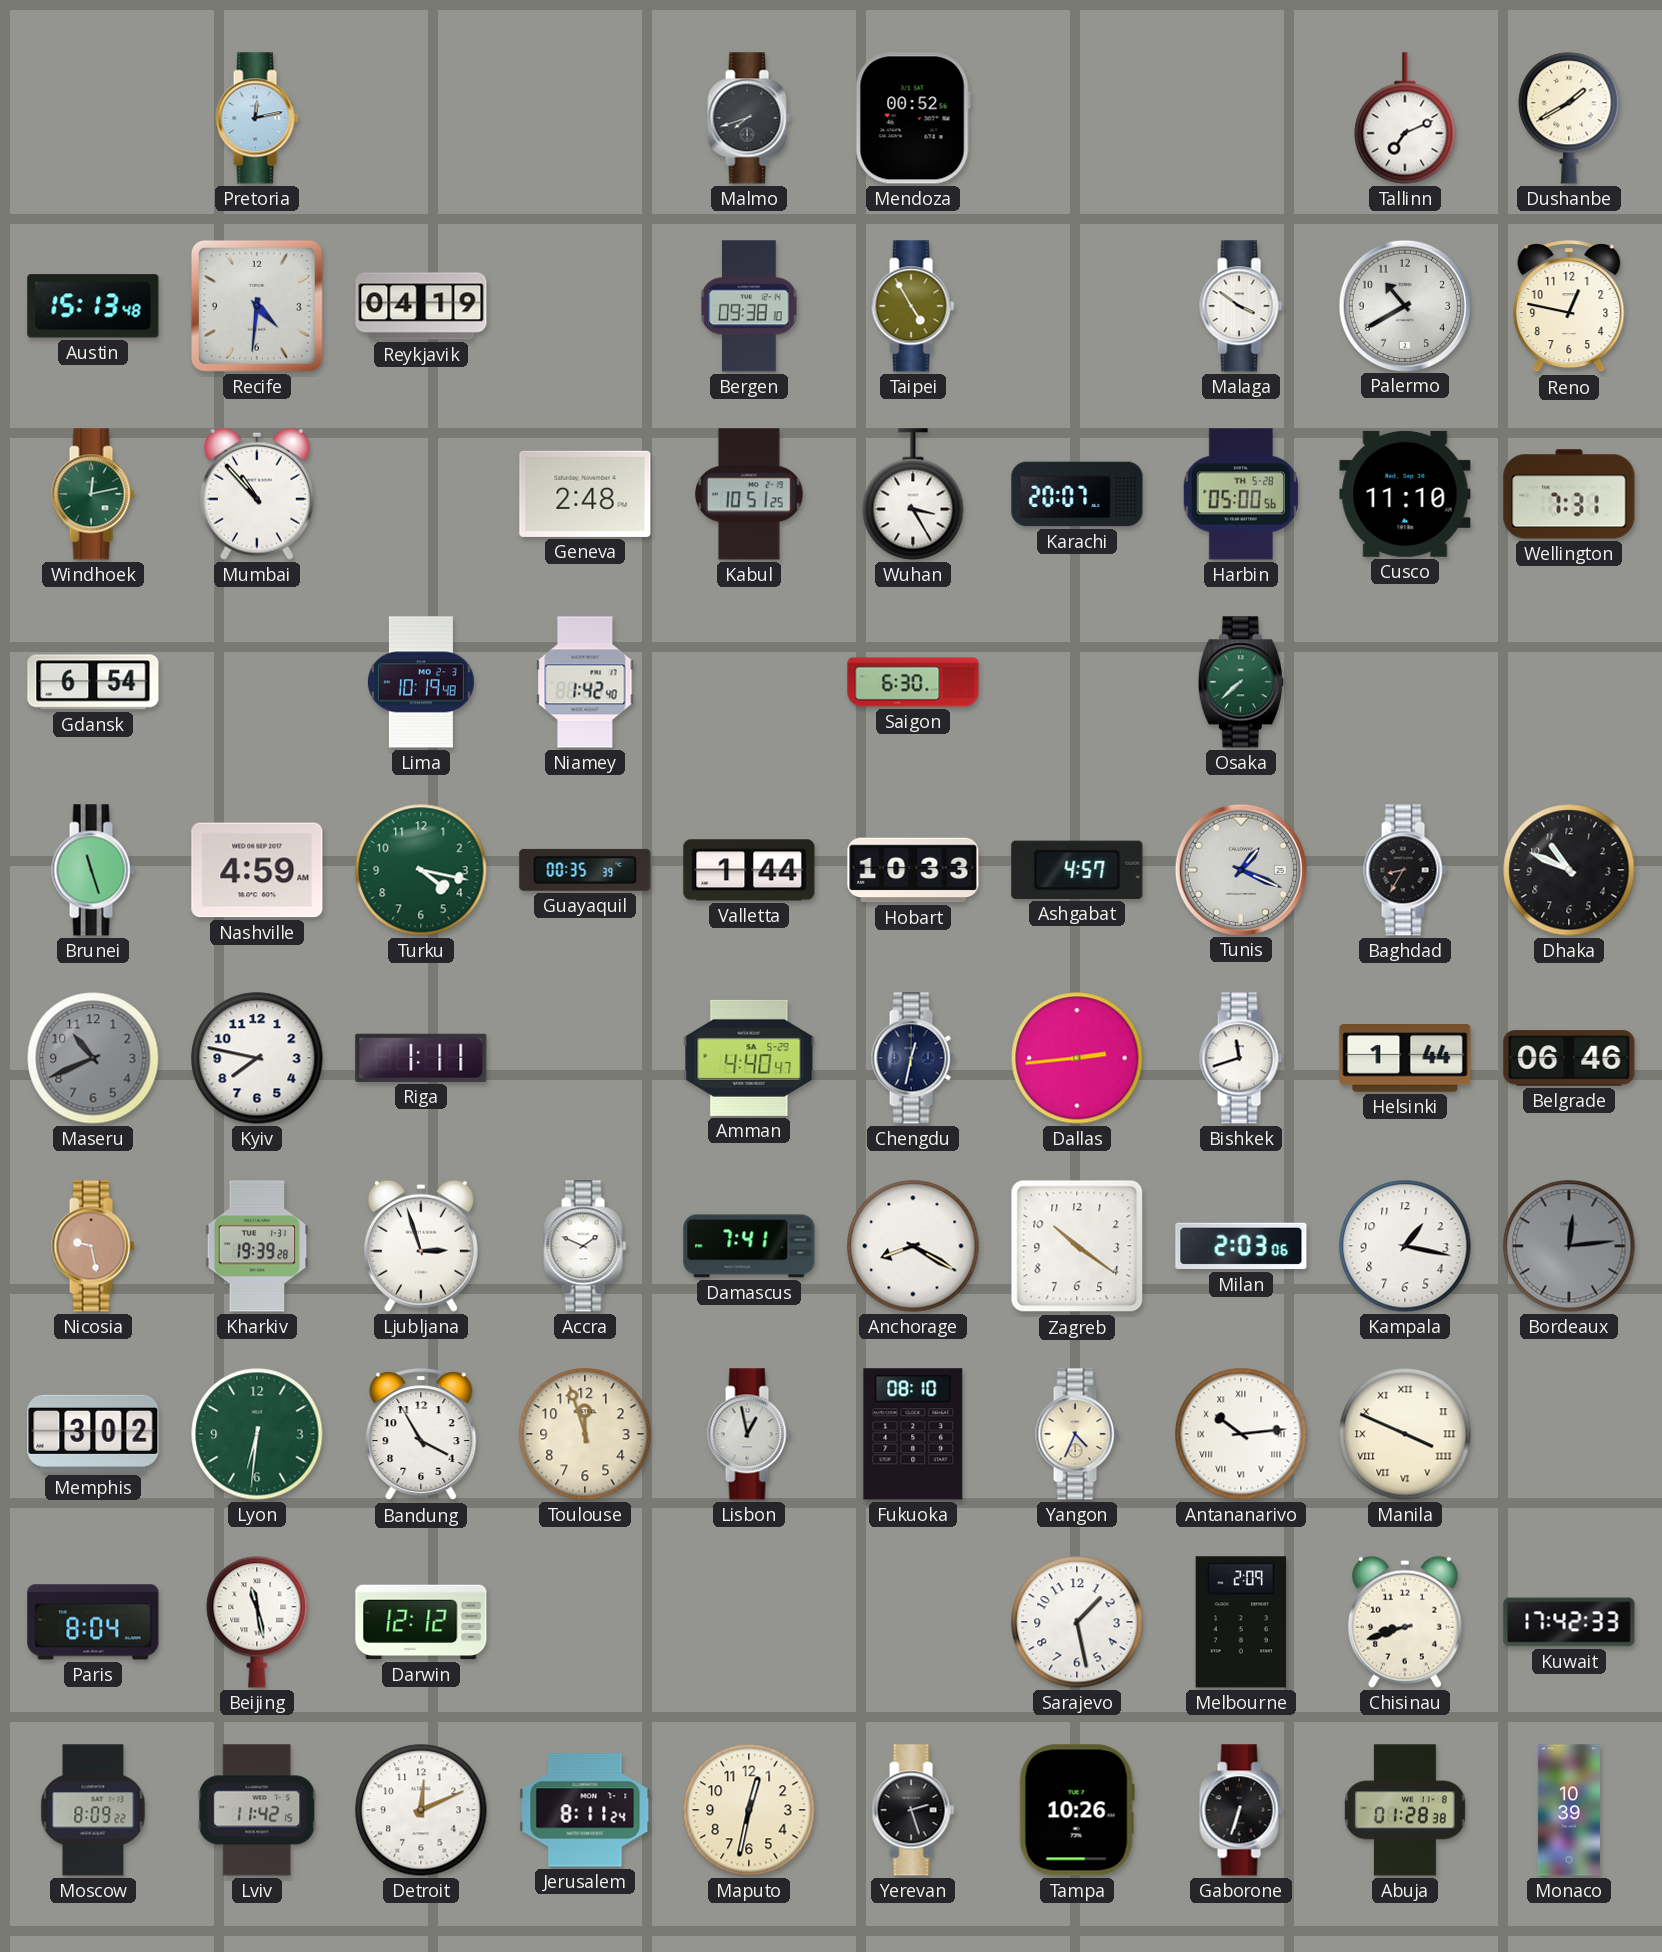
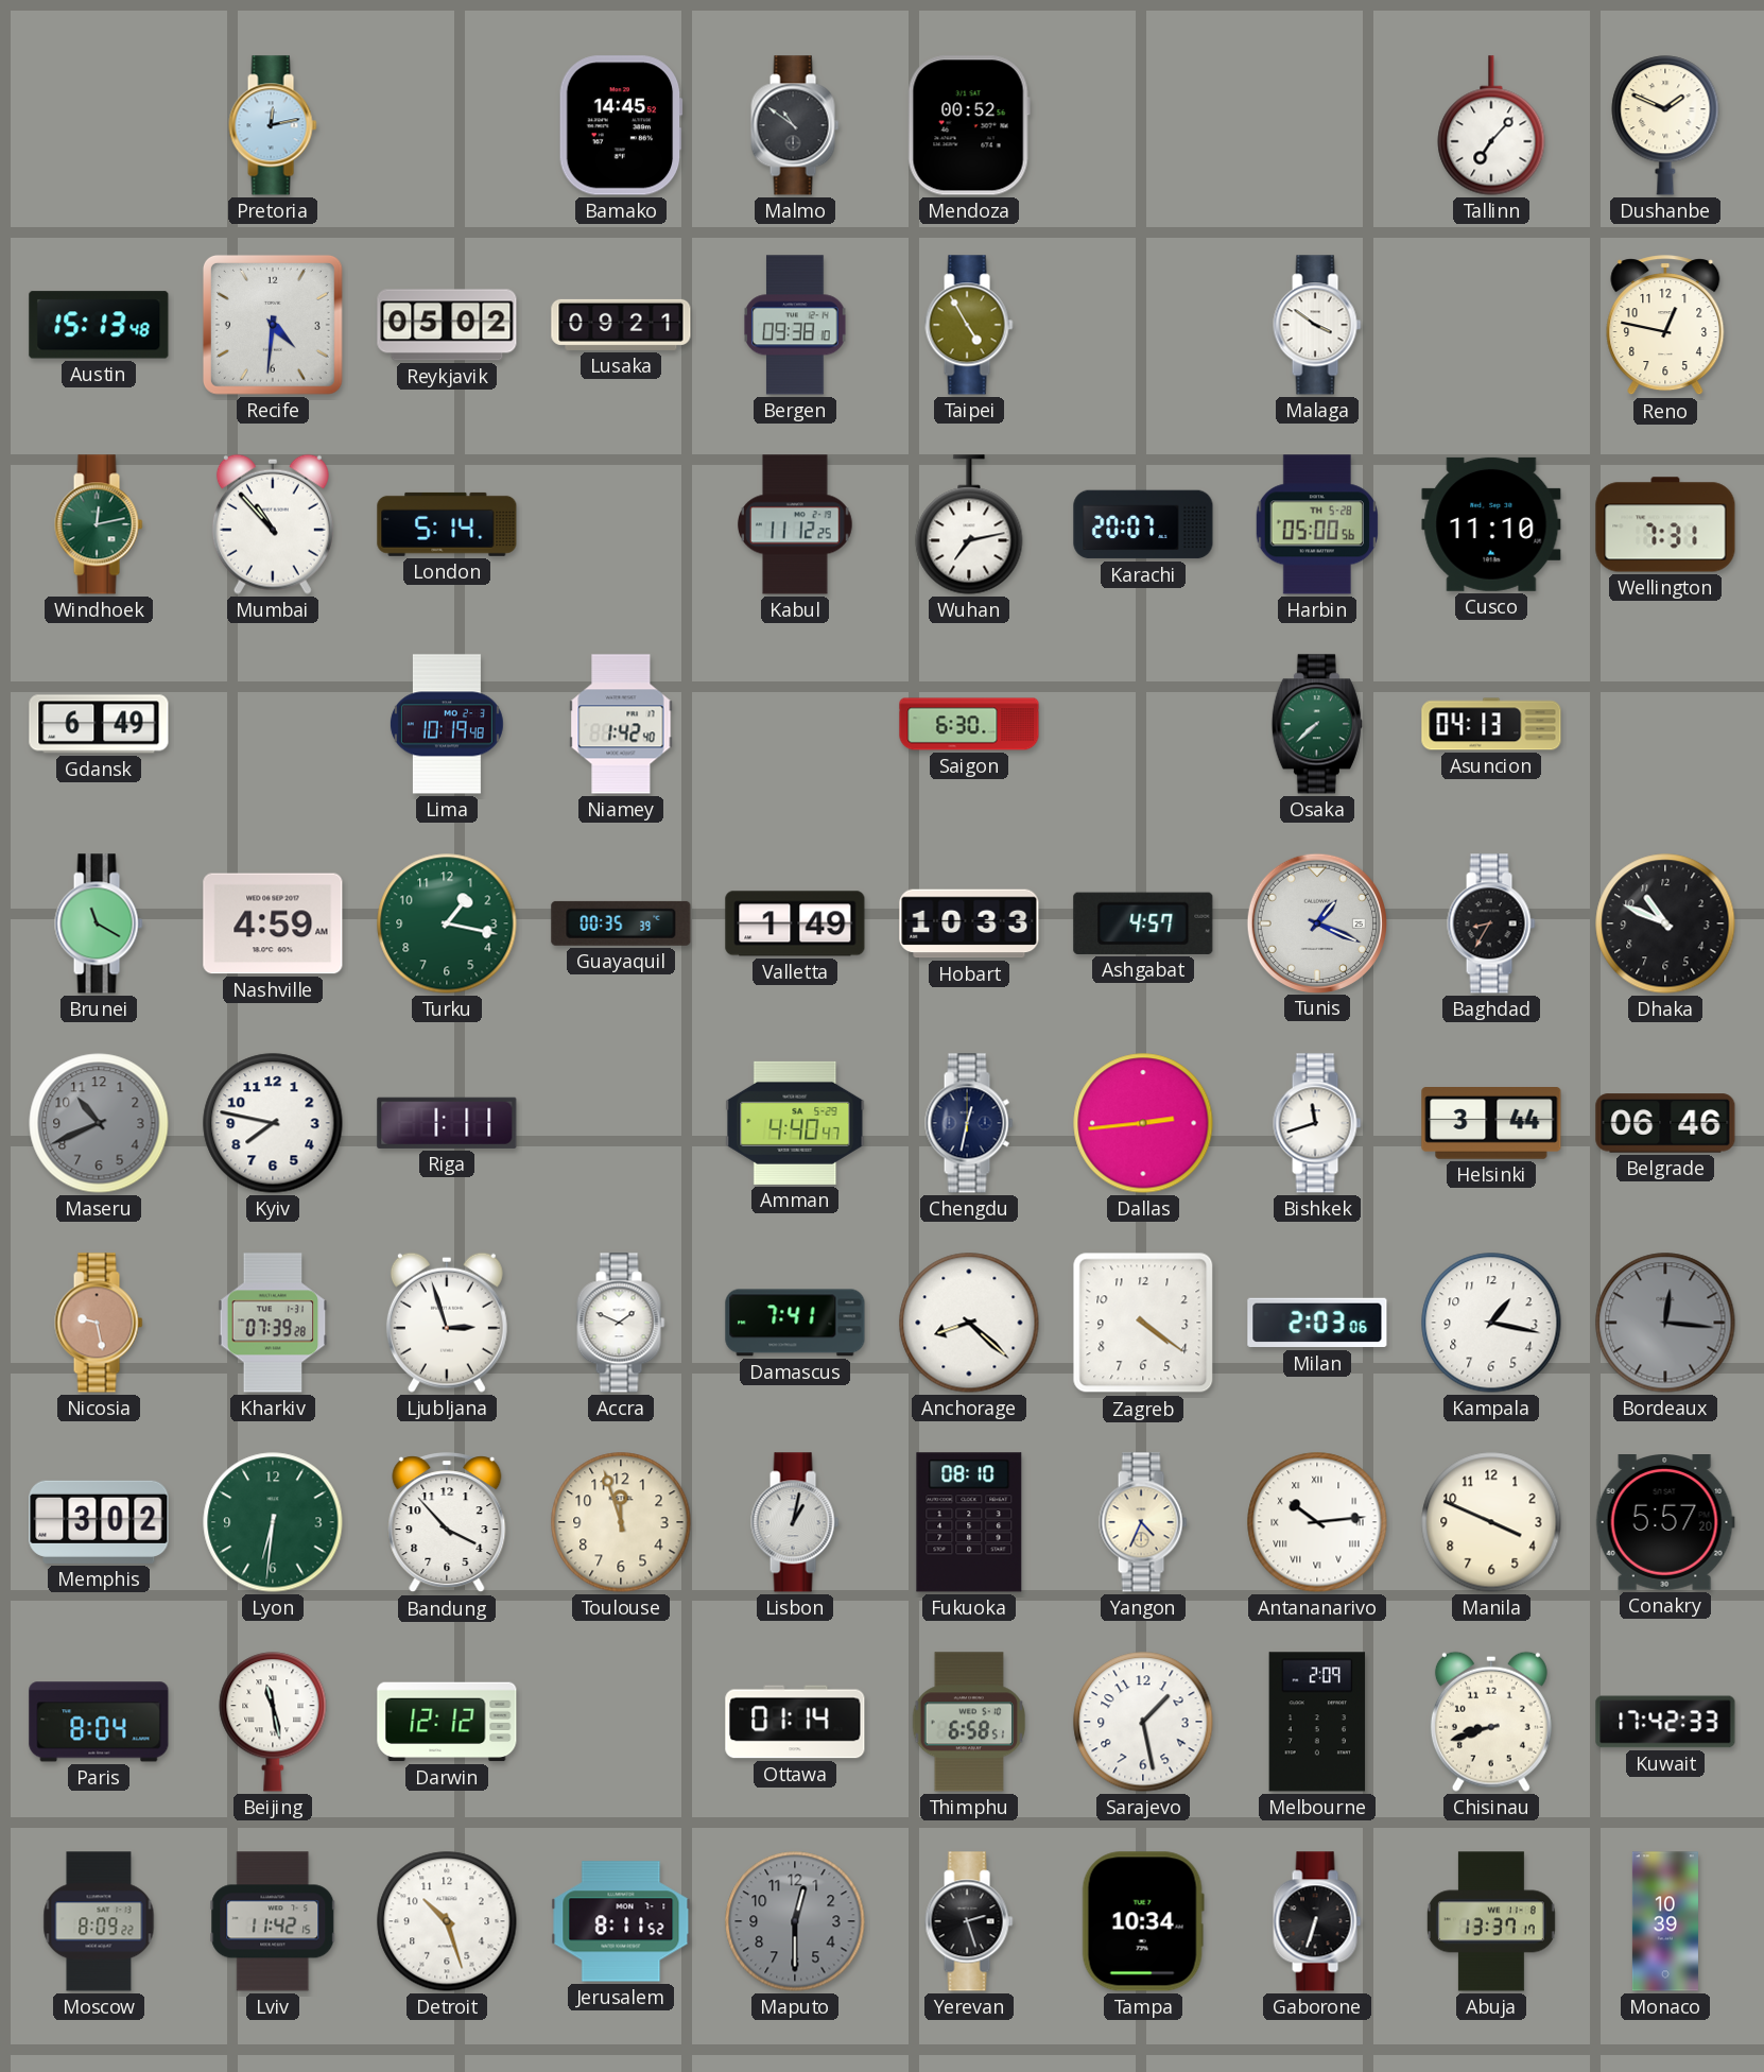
Bamako: none -> 14:45
Malmo: 7:42 -> 10:51
Tallinn: 7:11 -> 7:07
Dushanbe: 1:40 -> 1:49
Reykjavik: 04:19 -> 05:02
Lusaka: none -> 09:21
Palermo: 10:40 -> none
London: none -> 5:14
Geneva: 2:48 -> none
Kabul: 10:51 -> 11:12
Wuhan: 3:25 -> 7:13
Gdansk: 6:54 -> 6:49
Asuncion: none -> 04:13
Brunei: 11:27 -> 11:20
Turku: 4:17 -> 1:17
Valletta: 1:44 -> 1:49
Helsinki: 1:44 -> 3:44
Kharkiv: 19:39 -> 07:39
Anchorage: 8:20 -> 8:22
Zagreb: 10:21 -> 4:21
Bordeaux: 12:14 -> 12:16
Bandung: 3:55 -> 3:53
Lisbon: 12:58 -> 1:02
Manila numerals: Roman -> Arabic
Conakry: none -> 5:57
Ottawa: none -> 01:14
Thimphu: none -> 6:58
Detroit: 12:11 -> 10:27
Jerusalem: 8:11:24 -> 8:11:52
Maputo: 12:32 -> 12:30
Maputo dial: cream -> grey
Tampa: 10:26 -> 10:34
Abuja: 01:28 -> 13:37
